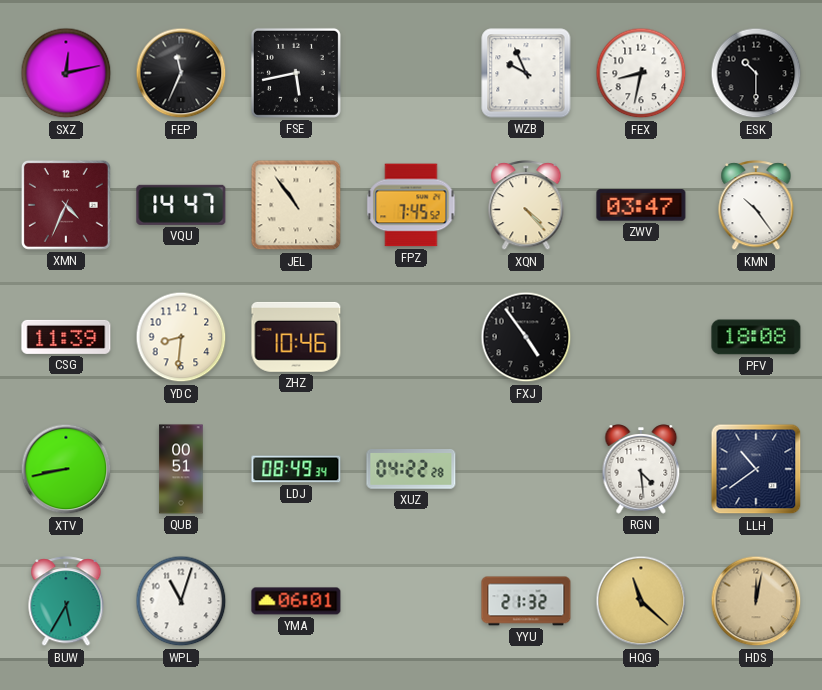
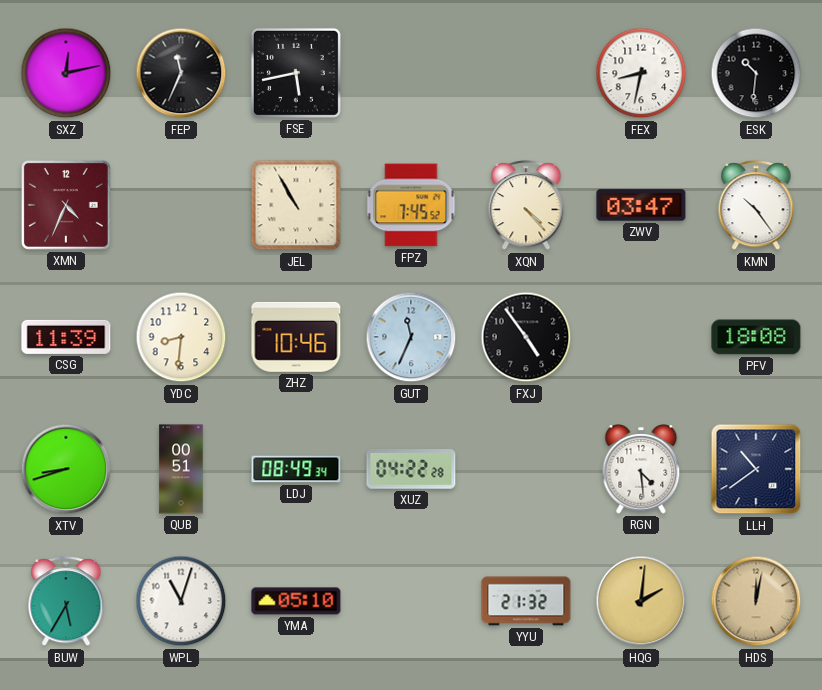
WZB: 9:56 -> none
ESK: 10:30 -> 10:31
VQU: 14:47 -> none
JEL: 10:54 -> 10:55
GUT: none -> 11:34
XTV: 8:43 -> 8:42
YMA: 06:01 -> 05:10
HQG: 11:22 -> 2:01
